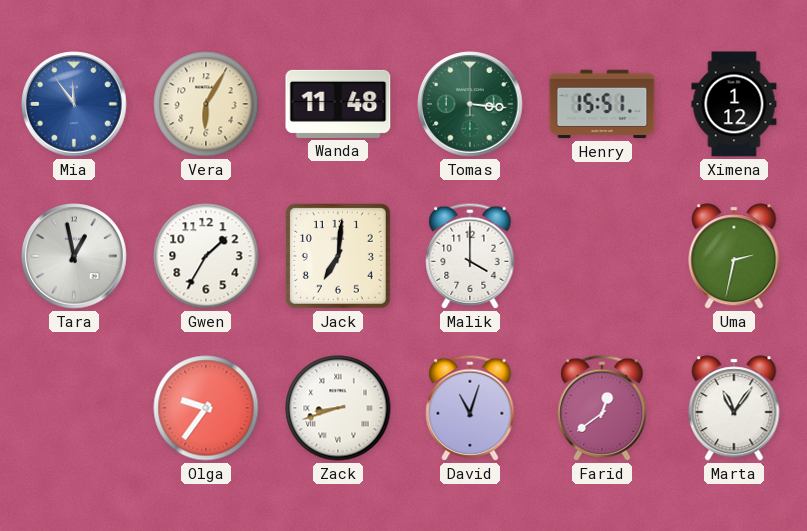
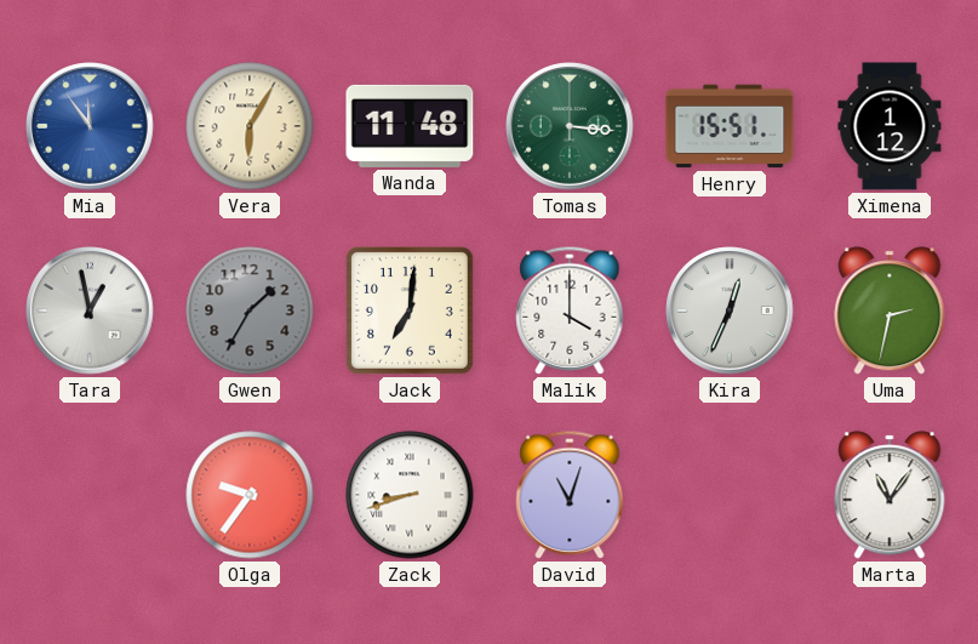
Gwen dial: white -> grey
Kira: none -> 12:34
Farid: 12:39 -> none
